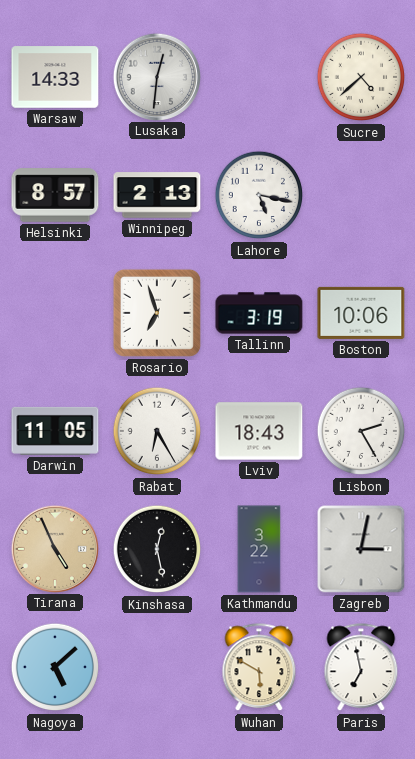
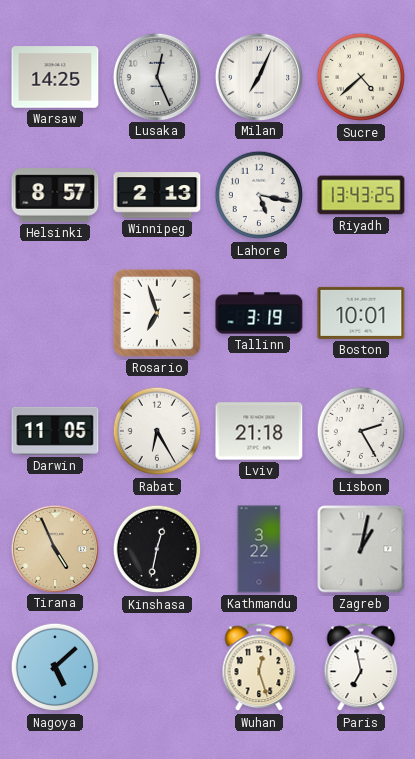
Warsaw: 14:33 -> 14:25
Lusaka: 12:31 -> 12:26
Milan: none -> 7:04
Riyadh: none -> 13:43
Boston: 10:06 -> 10:01
Lviv: 18:43 -> 21:18
Kinshasa: 12:28 -> 12:32
Zagreb: 3:02 -> 1:02
Wuhan: 5:50 -> 12:27
